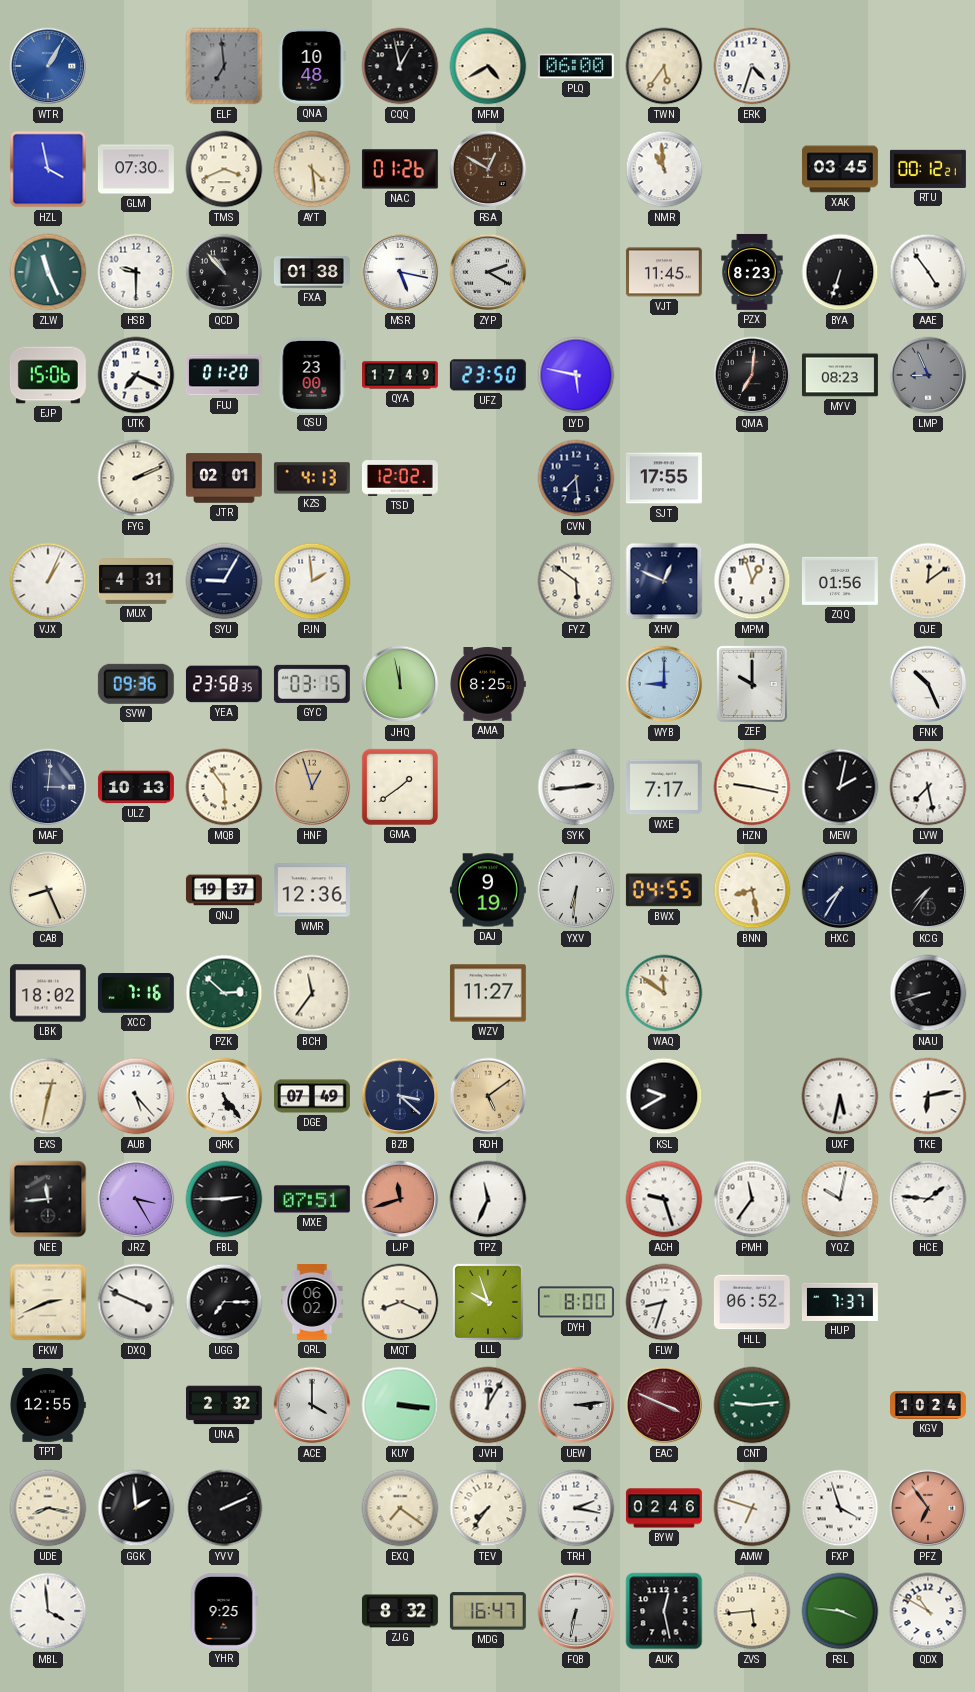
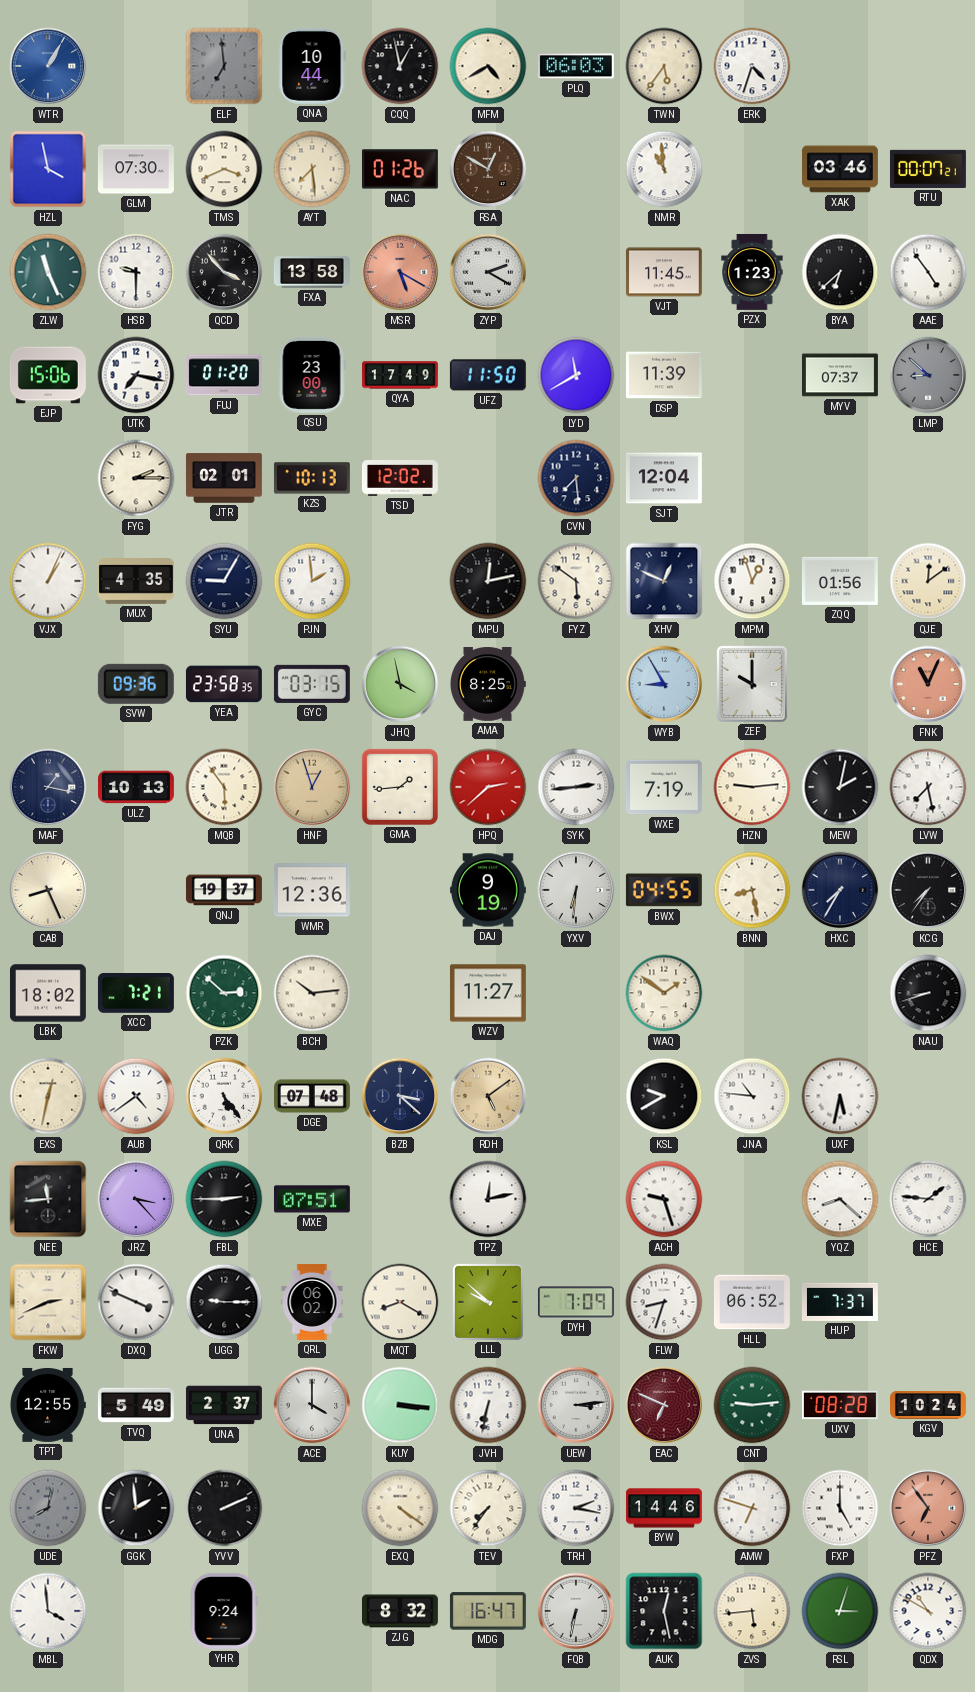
QNA: 10:48 -> 10:44
PLQ: 06:00 -> 06:03
AYT: 4:29 -> 7:29
XAK: 03:45 -> 03:46
RTU: 00:12 -> 00:07
QCD: 10:53 -> 3:53
FXA: 01:38 -> 13:58
MSR: 5:17 -> 5:20
MSR dial: white -> salmon
PZX: 8:23 -> 1:23
BYA: 6:33 -> 6:38
UTK: 7:19 -> 7:17
UFZ: 23:50 -> 11:50
LYD: 5:47 -> 11:40
DSP: none -> 11:39
QMA: 7:01 -> none
MYV: 08:23 -> 07:37
LMP: 8:56 -> 8:52
FYG: 2:11 -> 2:15
KZS: 4:13 -> 10:13
SJT: 17:55 -> 12:04
MUX: 4:31 -> 4:35
MPU: none -> 12:13
JHQ: 11:58 -> 3:58
WYB: 9:00 -> 8:55
FNK: 10:26 -> 11:04
FNK dial: white -> salmon
MAF: 3:01 -> 1:17
GMA: 1:39 -> 1:44
HPQ: none -> 2:38
WXE: 7:17 -> 7:19
HZN: 9:17 -> 9:14
XCC: 7:16 -> 7:21
BCH: 11:36 -> 10:14
WAQ: 11:51 -> 1:51
AUB: 5:23 -> 4:39
DGE: 07:49 -> 07:48
JNA: none -> 10:46
TKE: 6:13 -> none
JRZ: 3:25 -> 3:23
LJP: 11:42 -> none
TPZ: 11:34 -> 12:13
PMH: 11:36 -> none
YQZ: 10:02 -> 8:22
UGG: 7:15 -> 9:15
MQT: 8:19 -> 8:20
LLL: 9:57 -> 9:52
DYH: 8:00 -> 7:09
TVQ: none -> 5:49
UNA: 2:32 -> 2:37
JVH: 12:05 -> 6:32
EAC: 3:49 -> 6:49
UXV: none -> 08:28
UDE: 8:17 -> 8:02
UDE dial: cream -> grey
EXQ: 7:21 -> 4:21
BYW: 02:46 -> 14:46
FXP: 3:57 -> 5:00
YHR: 9:25 -> 9:24
RSL: 3:46 -> 3:03
